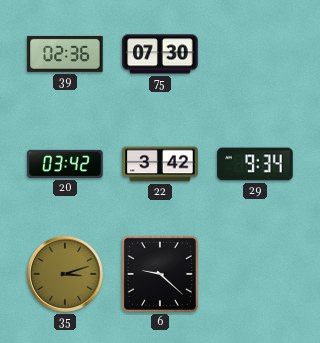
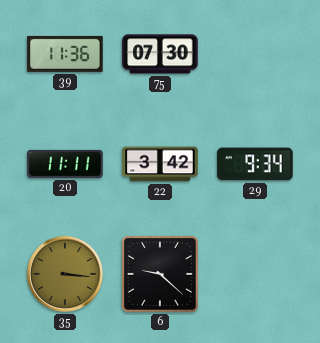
39: 02:36 -> 11:36
20: 03:42 -> 11:11
35: 3:12 -> 3:16
